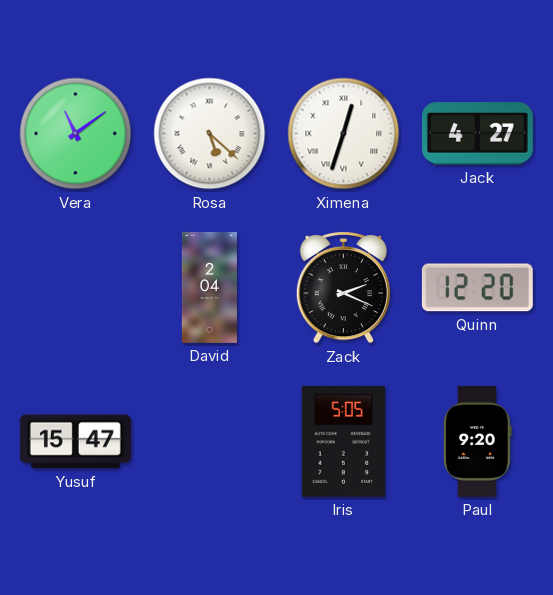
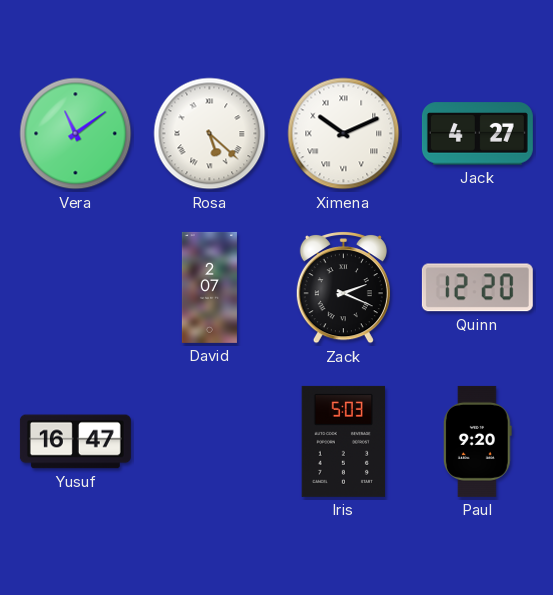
Ximena: 12:33 -> 10:11
David: 2:04 -> 2:07
Yusuf: 15:47 -> 16:47
Iris: 5:05 -> 5:03
